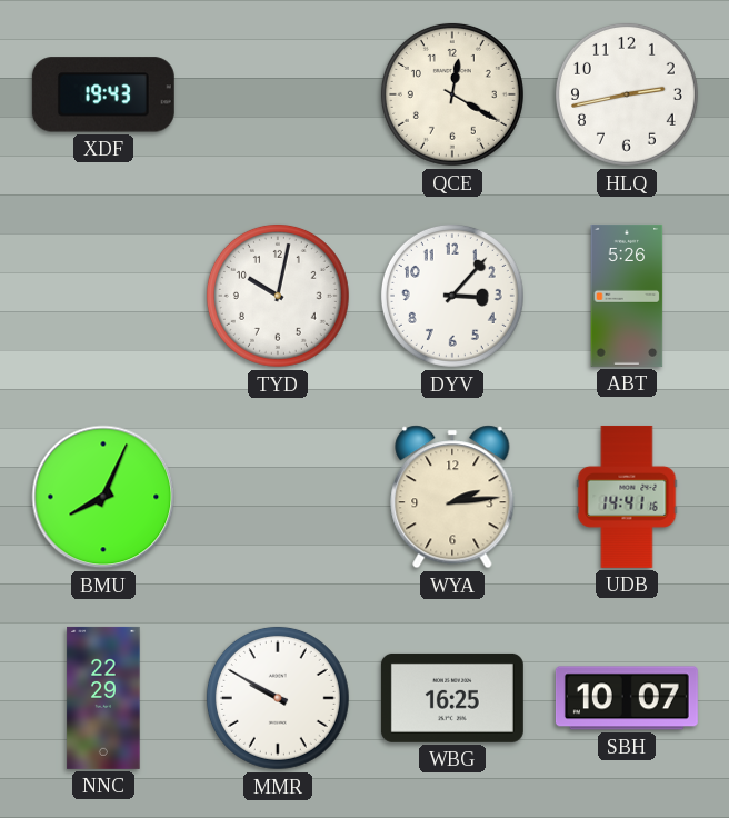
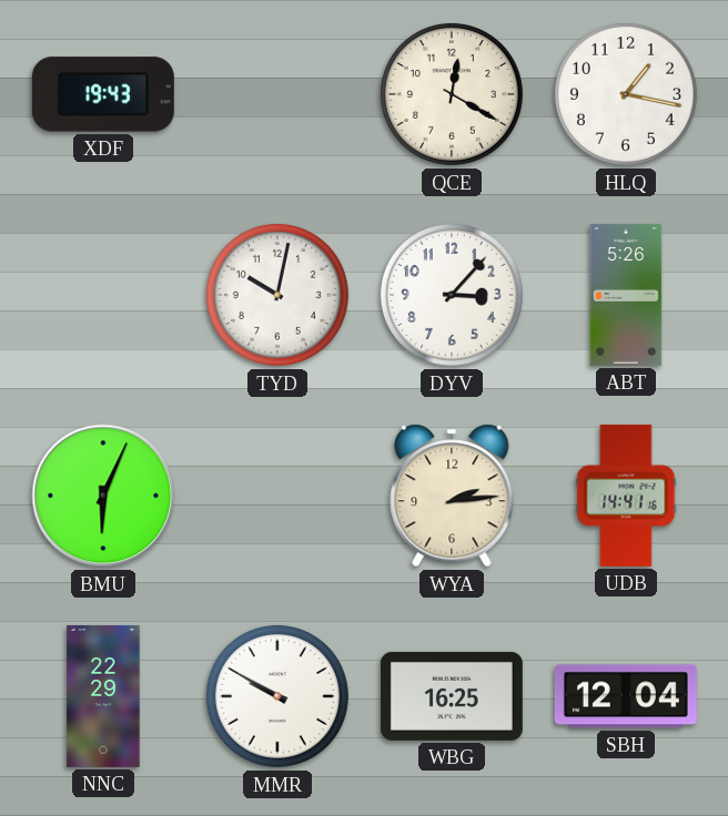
HLQ: 2:43 -> 1:17
BMU: 8:04 -> 6:04
SBH: 10:07 -> 12:04
